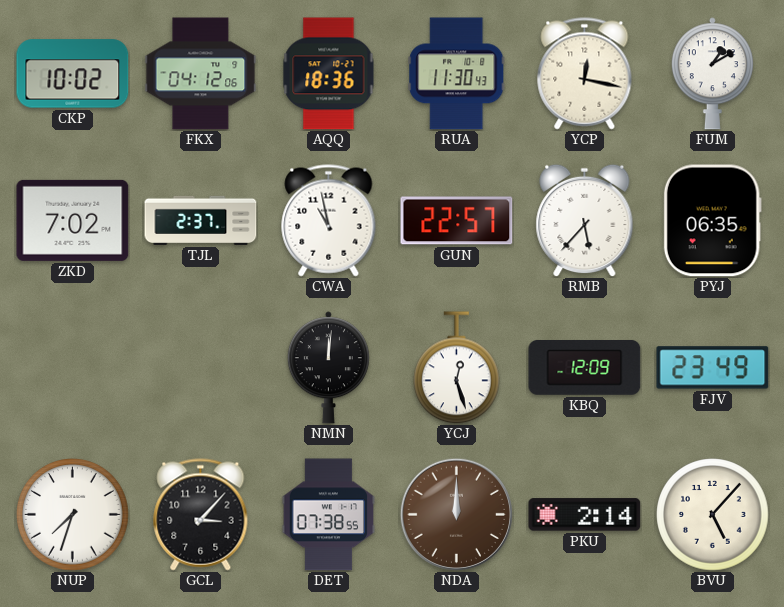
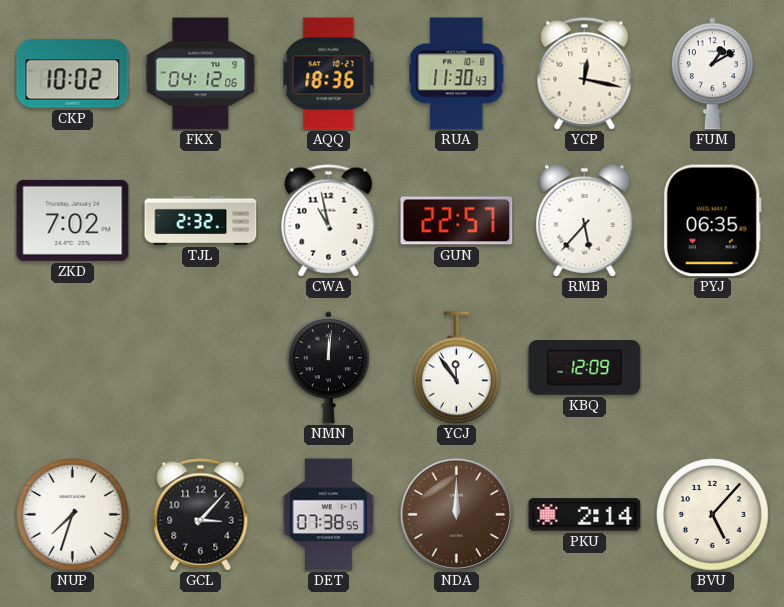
TJL: 2:37 -> 2:32
YCJ: 12:27 -> 11:54
FJV: 23:49 -> none
